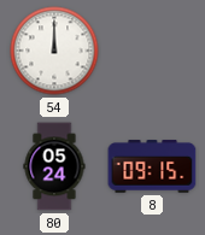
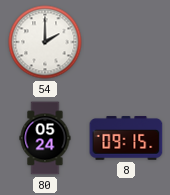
54: 12:00 -> 2:00
